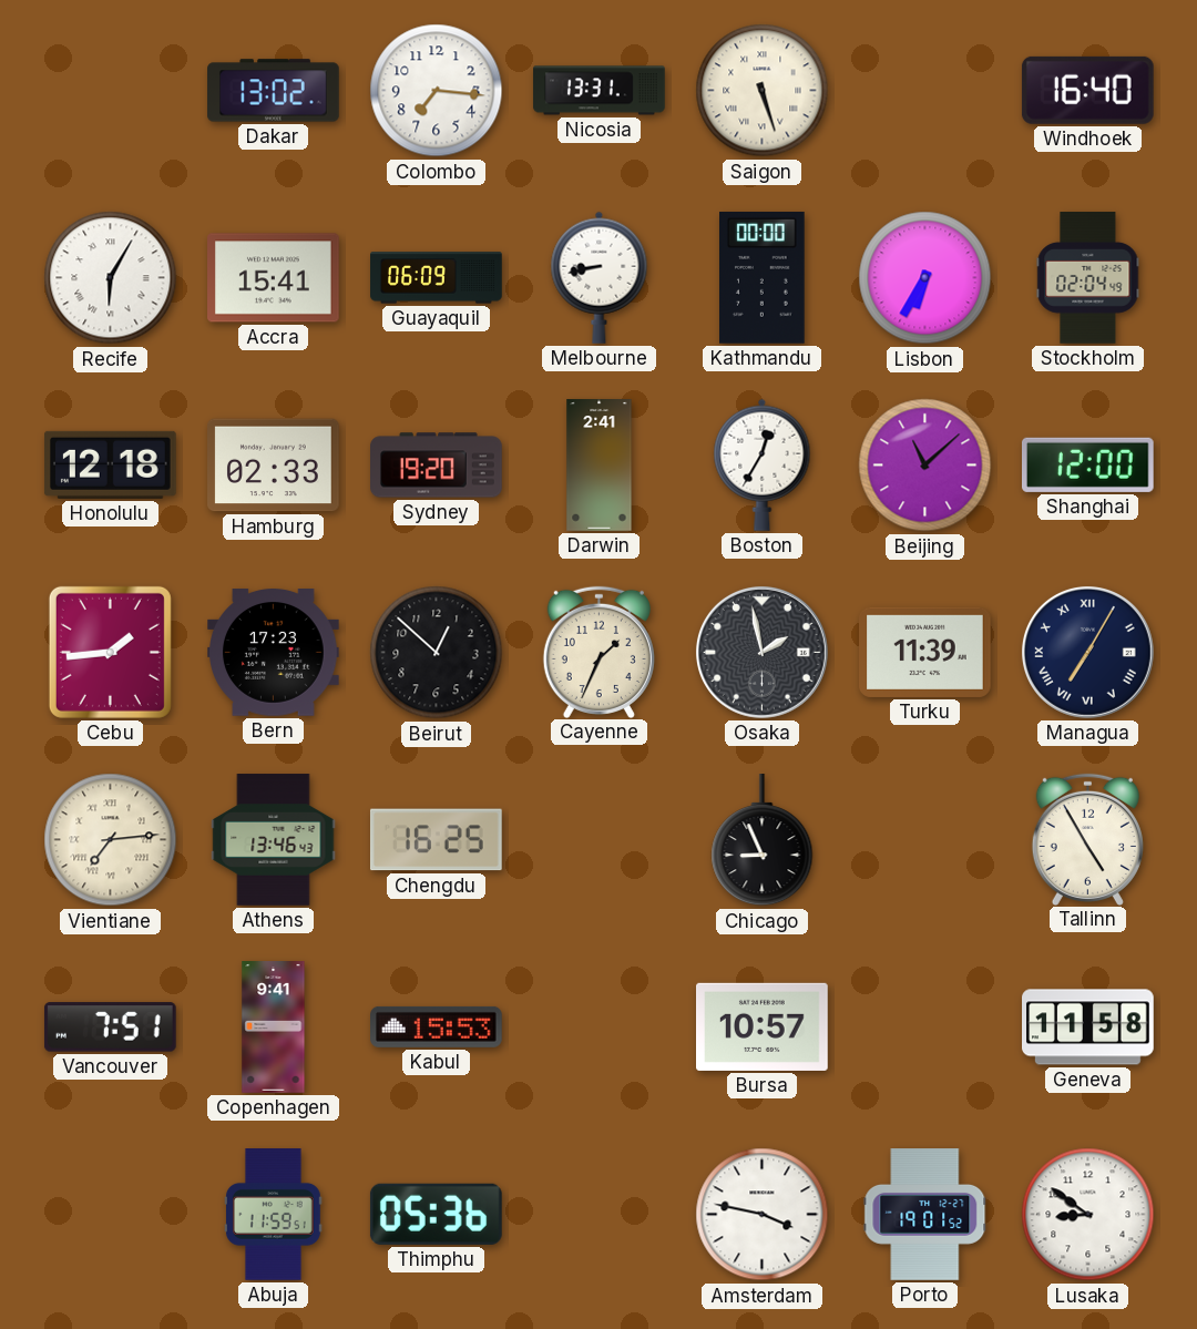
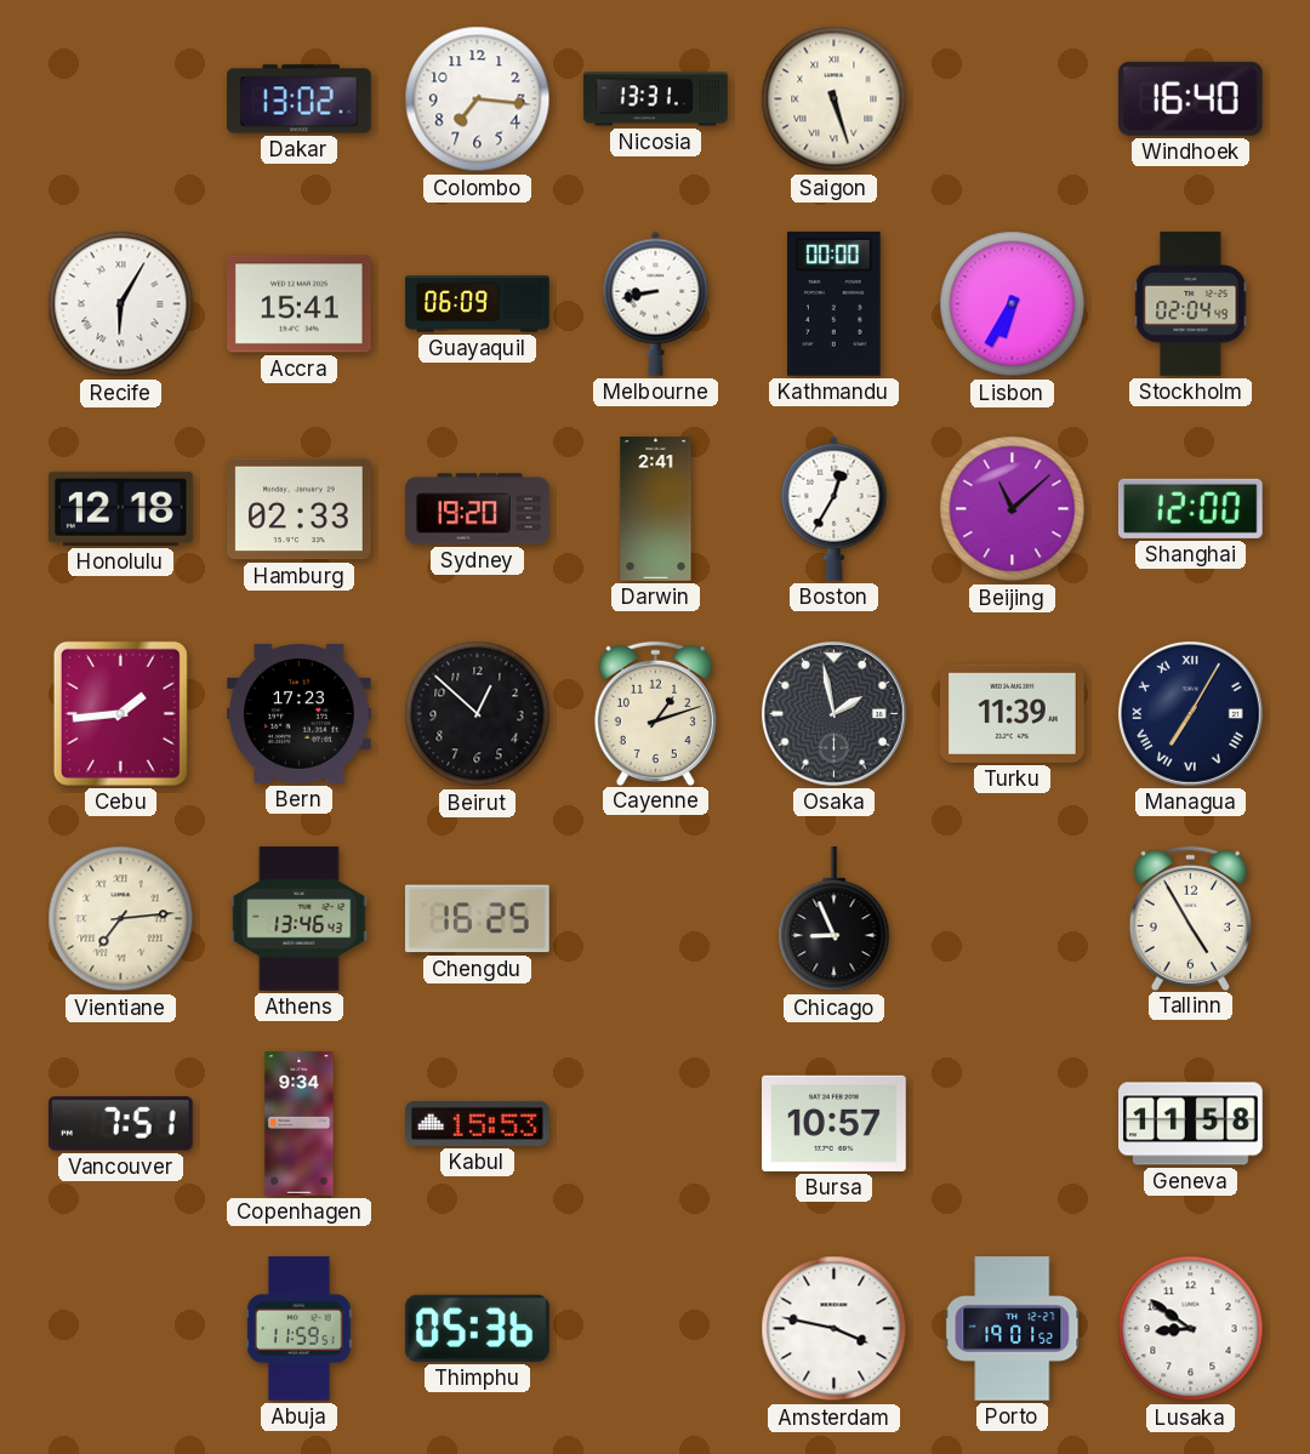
Cayenne: 1:34 -> 1:12
Copenhagen: 9:41 -> 9:34
